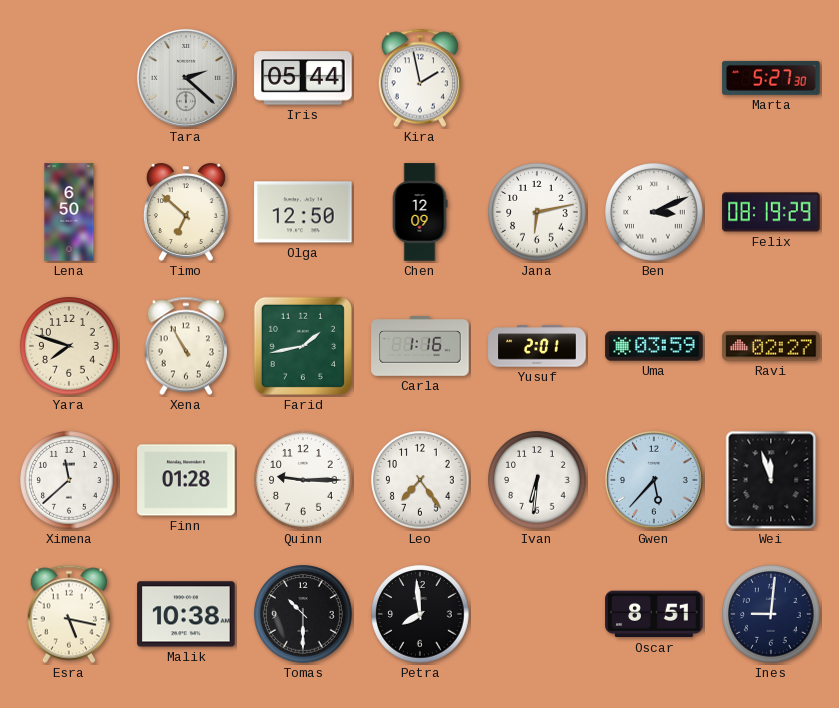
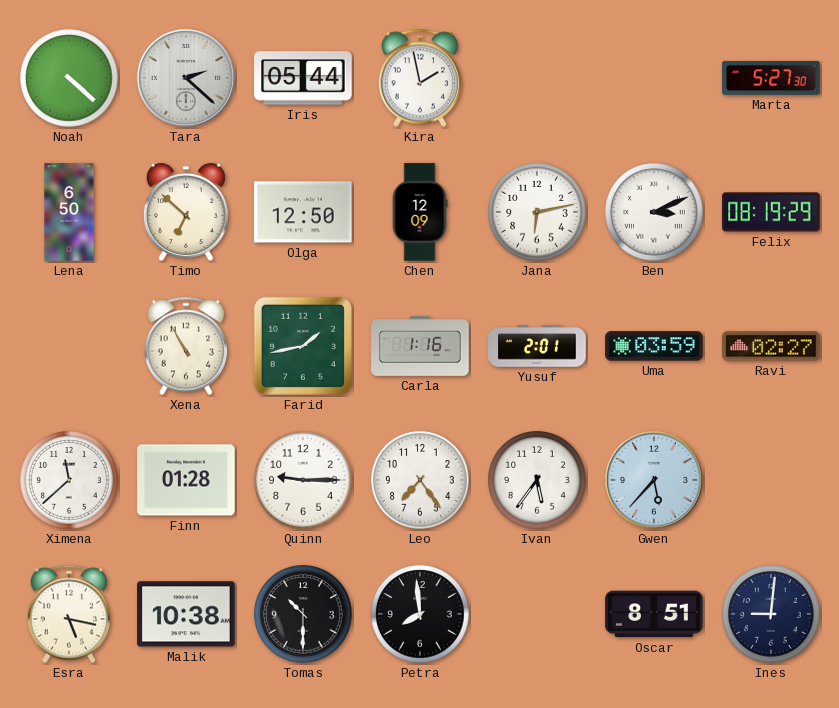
Noah: none -> 4:22
Yara: 7:48 -> none
Ivan: 6:31 -> 5:36
Wei: 11:57 -> none
